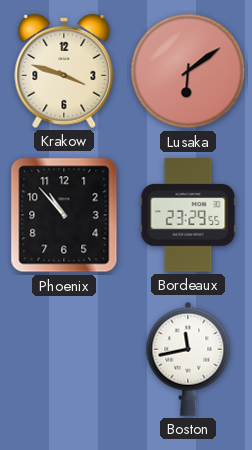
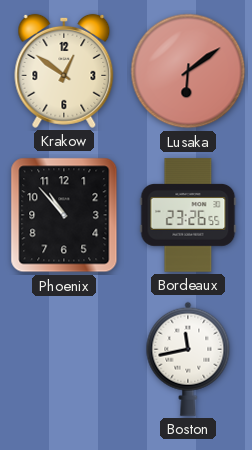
Krakow: 3:48 -> 12:51
Bordeaux: 23:29 -> 23:26
